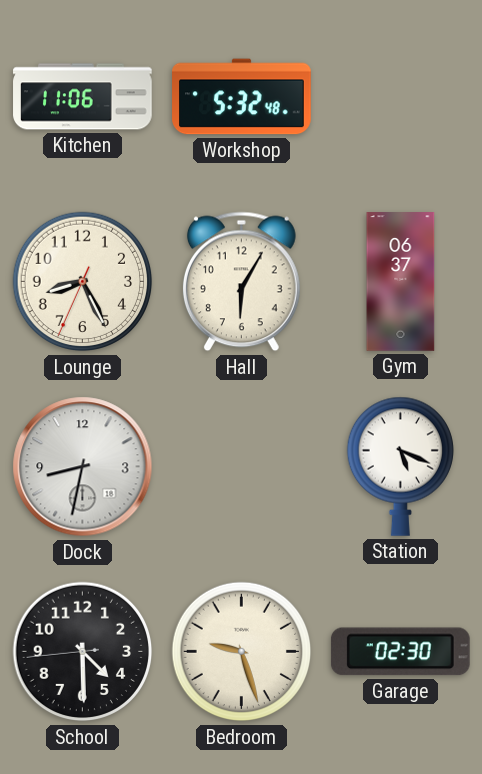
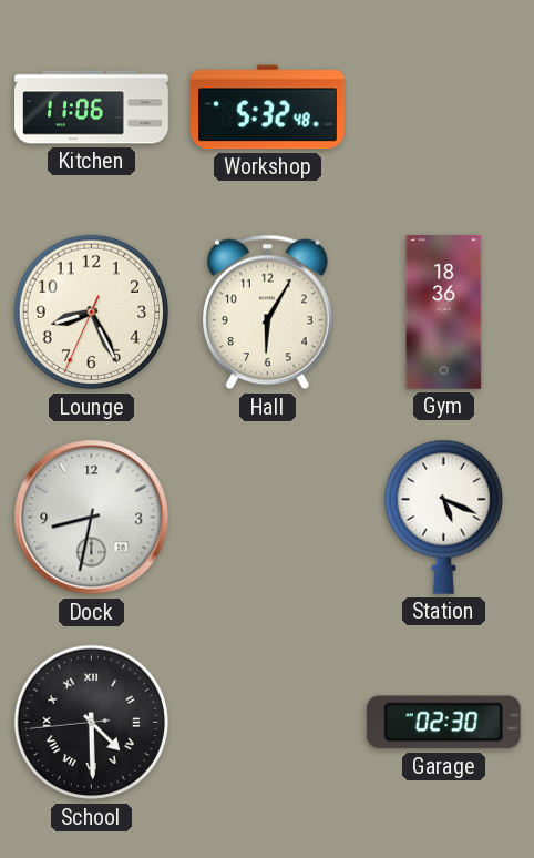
Gym: 06:37 -> 18:36
School numerals: Arabic -> Roman
Bedroom: 9:27 -> none
